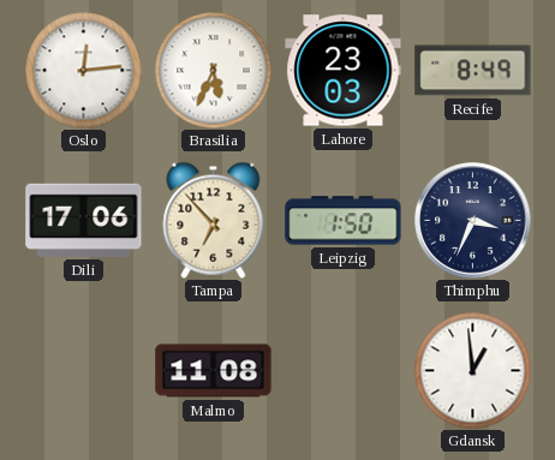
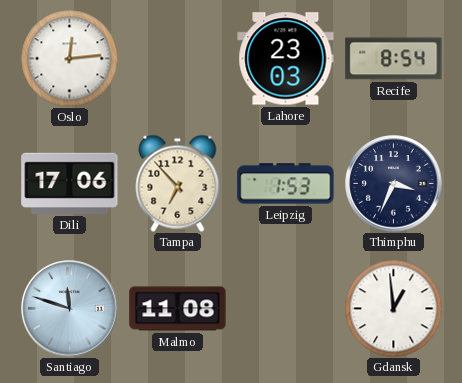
Brasilia: 5:34 -> none
Recife: 8:49 -> 8:54
Leipzig: 1:50 -> 1:53
Santiago: none -> 11:48
